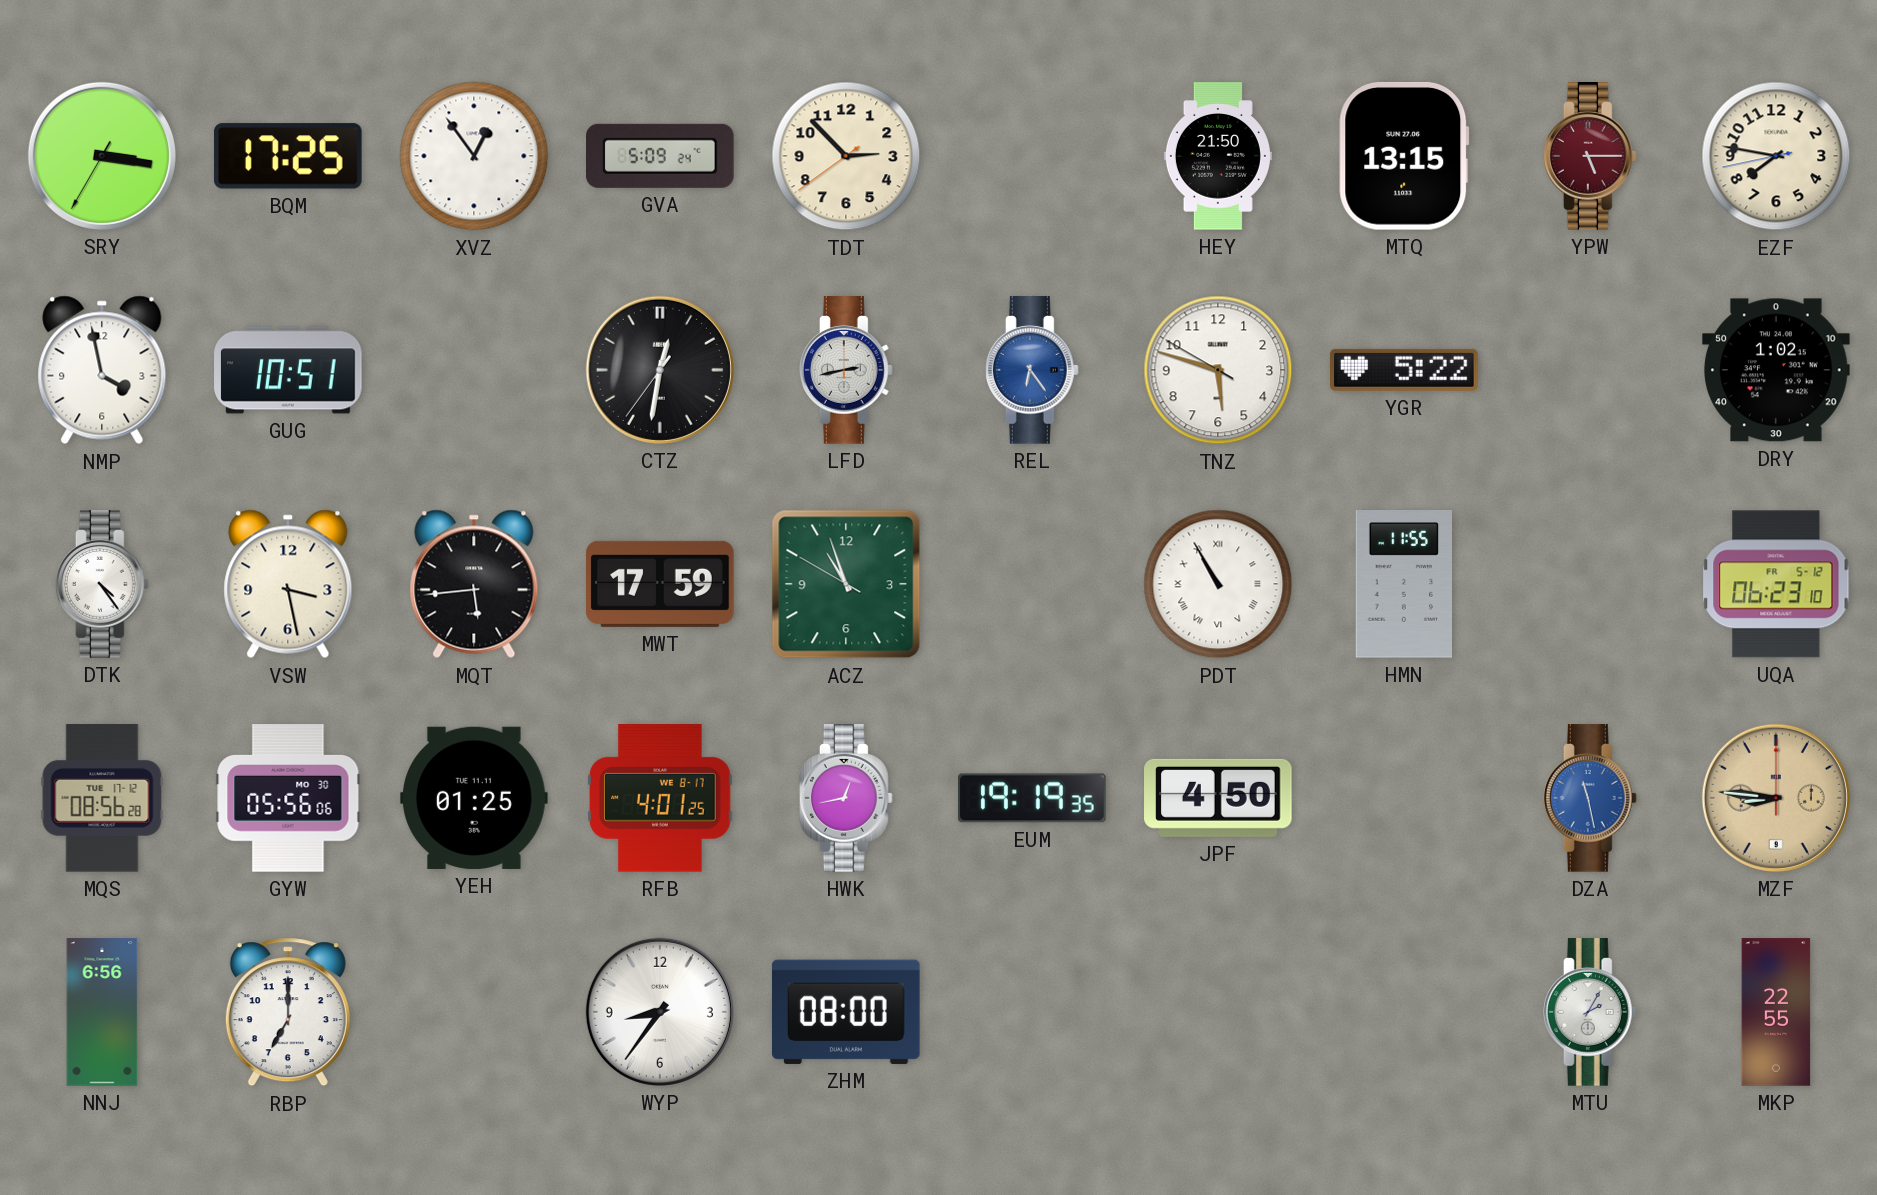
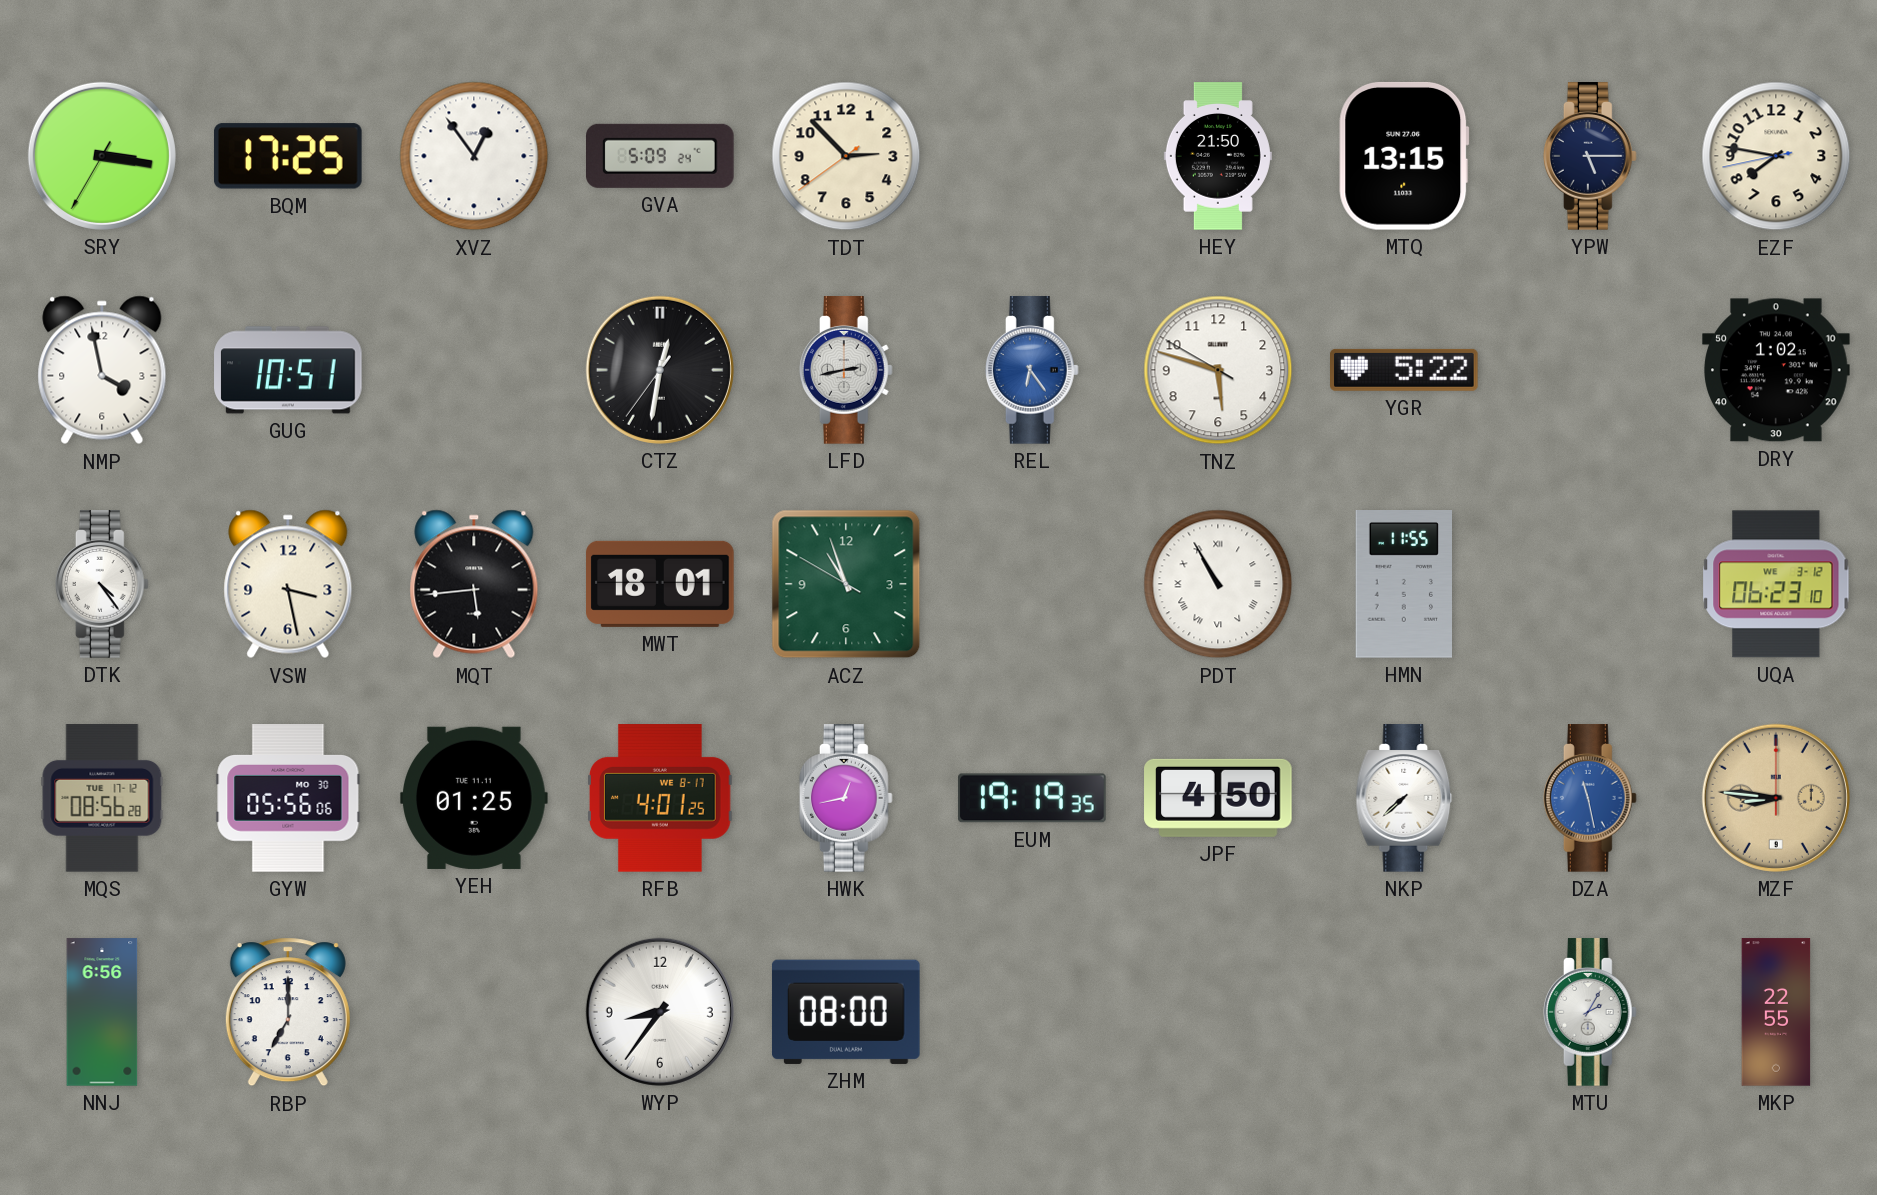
YPW dial: burgundy -> navy
MWT: 17:59 -> 18:01
UQA date: FR 5-12 -> WE 3-12
NKP: none -> 7:38
